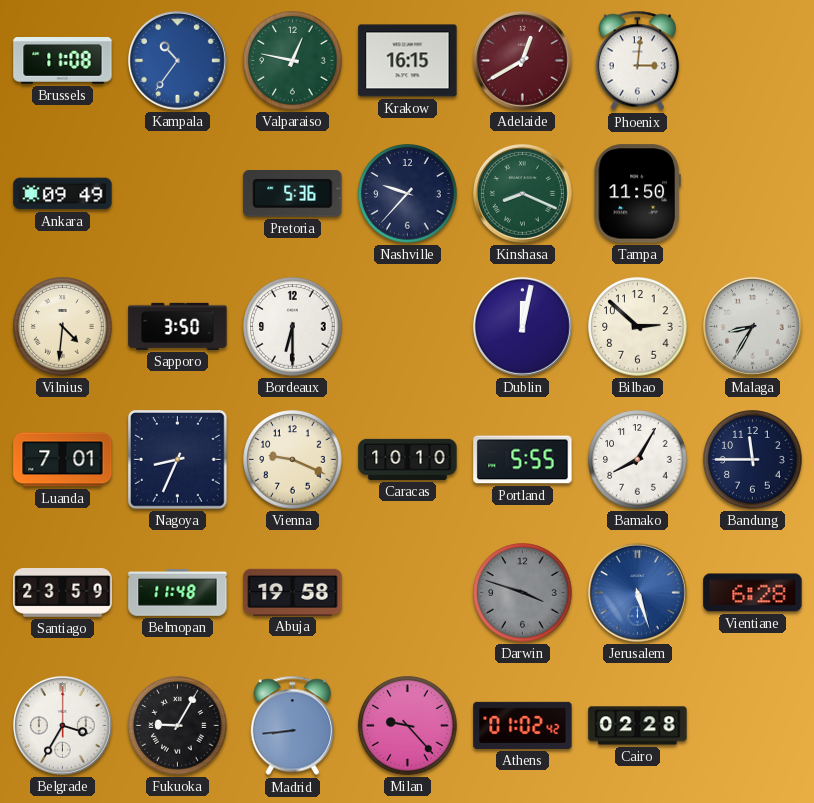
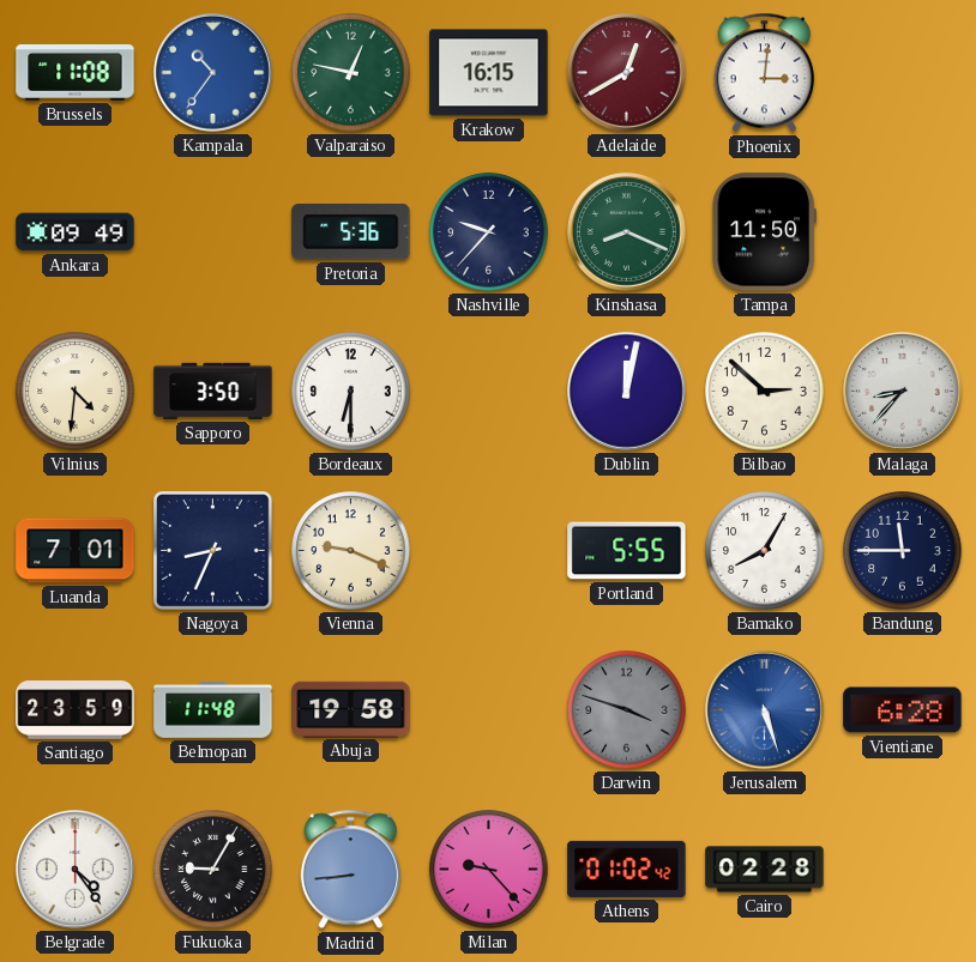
Malaga: 8:35 -> 8:37
Caracas: 10:10 -> none
Belgrade: 3:35 -> 4:24
